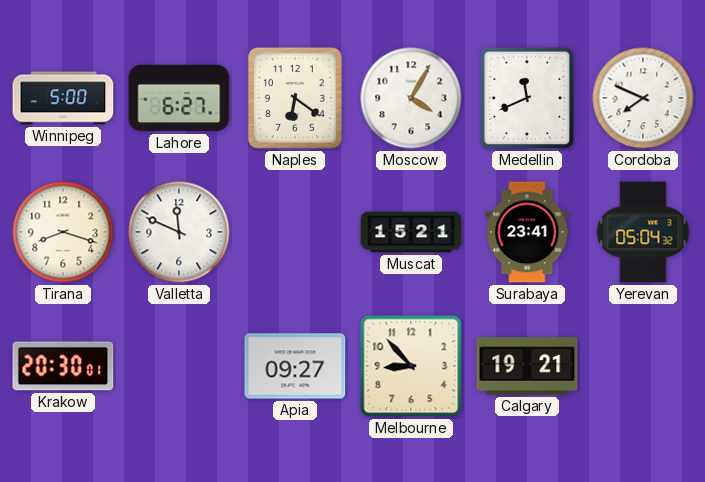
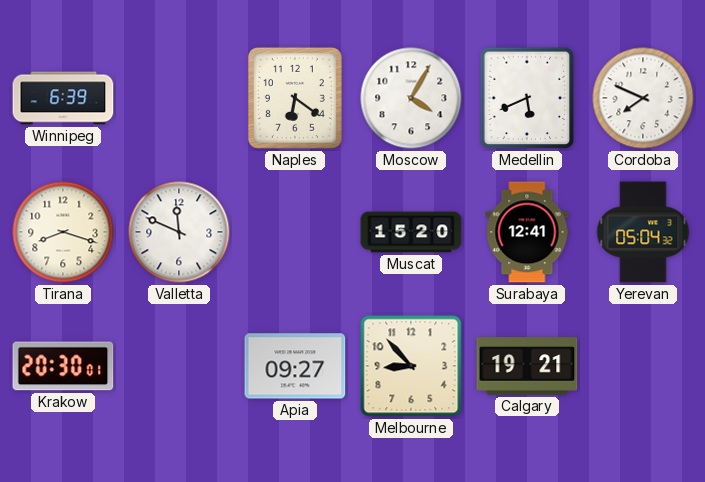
Winnipeg: 5:00 -> 6:39
Lahore: 6:27 -> none
Medellin: 11:41 -> 5:41
Muscat: 15:21 -> 15:20
Surabaya: 23:41 -> 12:41
